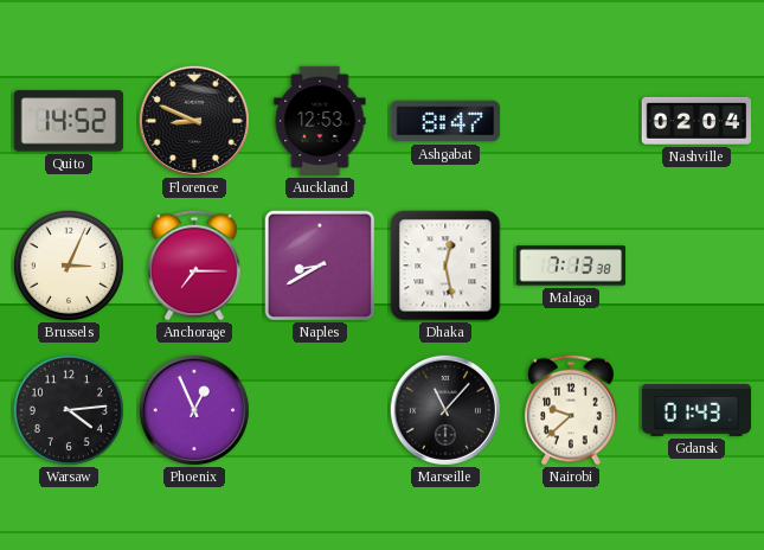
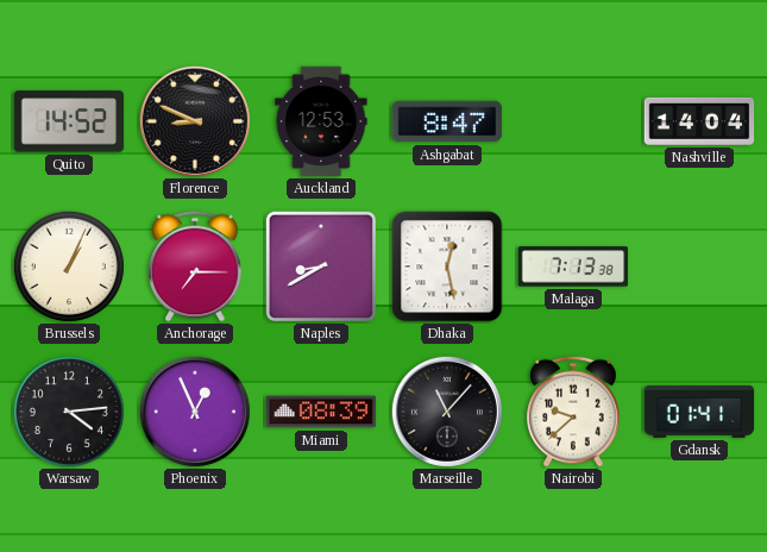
Nashville: 02:04 -> 14:04
Brussels: 3:04 -> 1:04
Miami: none -> 08:39
Gdansk: 01:43 -> 01:41
